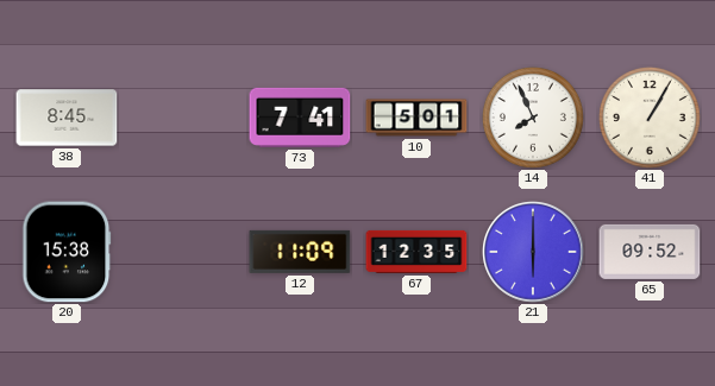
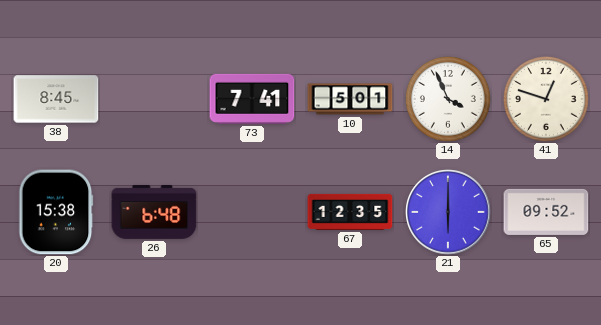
14: 7:56 -> 3:56
41: 1:05 -> 12:48
26: none -> 6:48
12: 11:09 -> none
